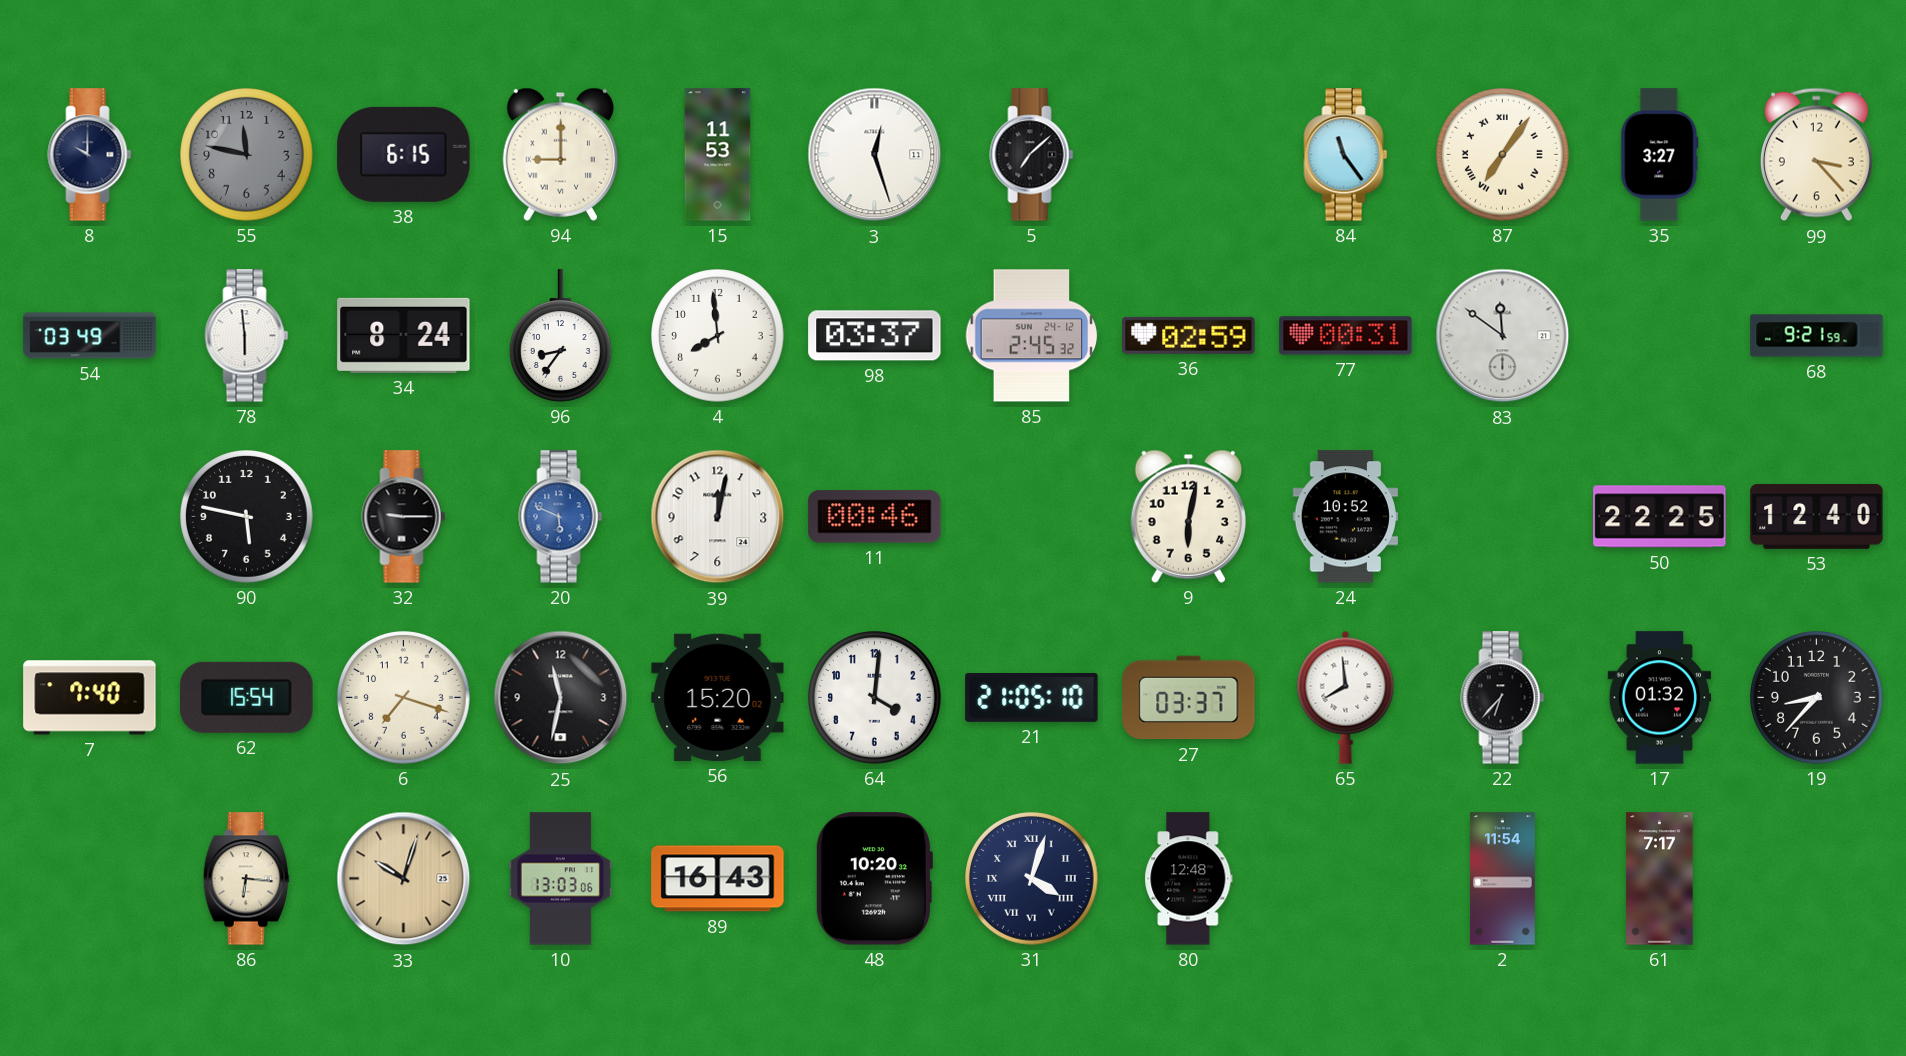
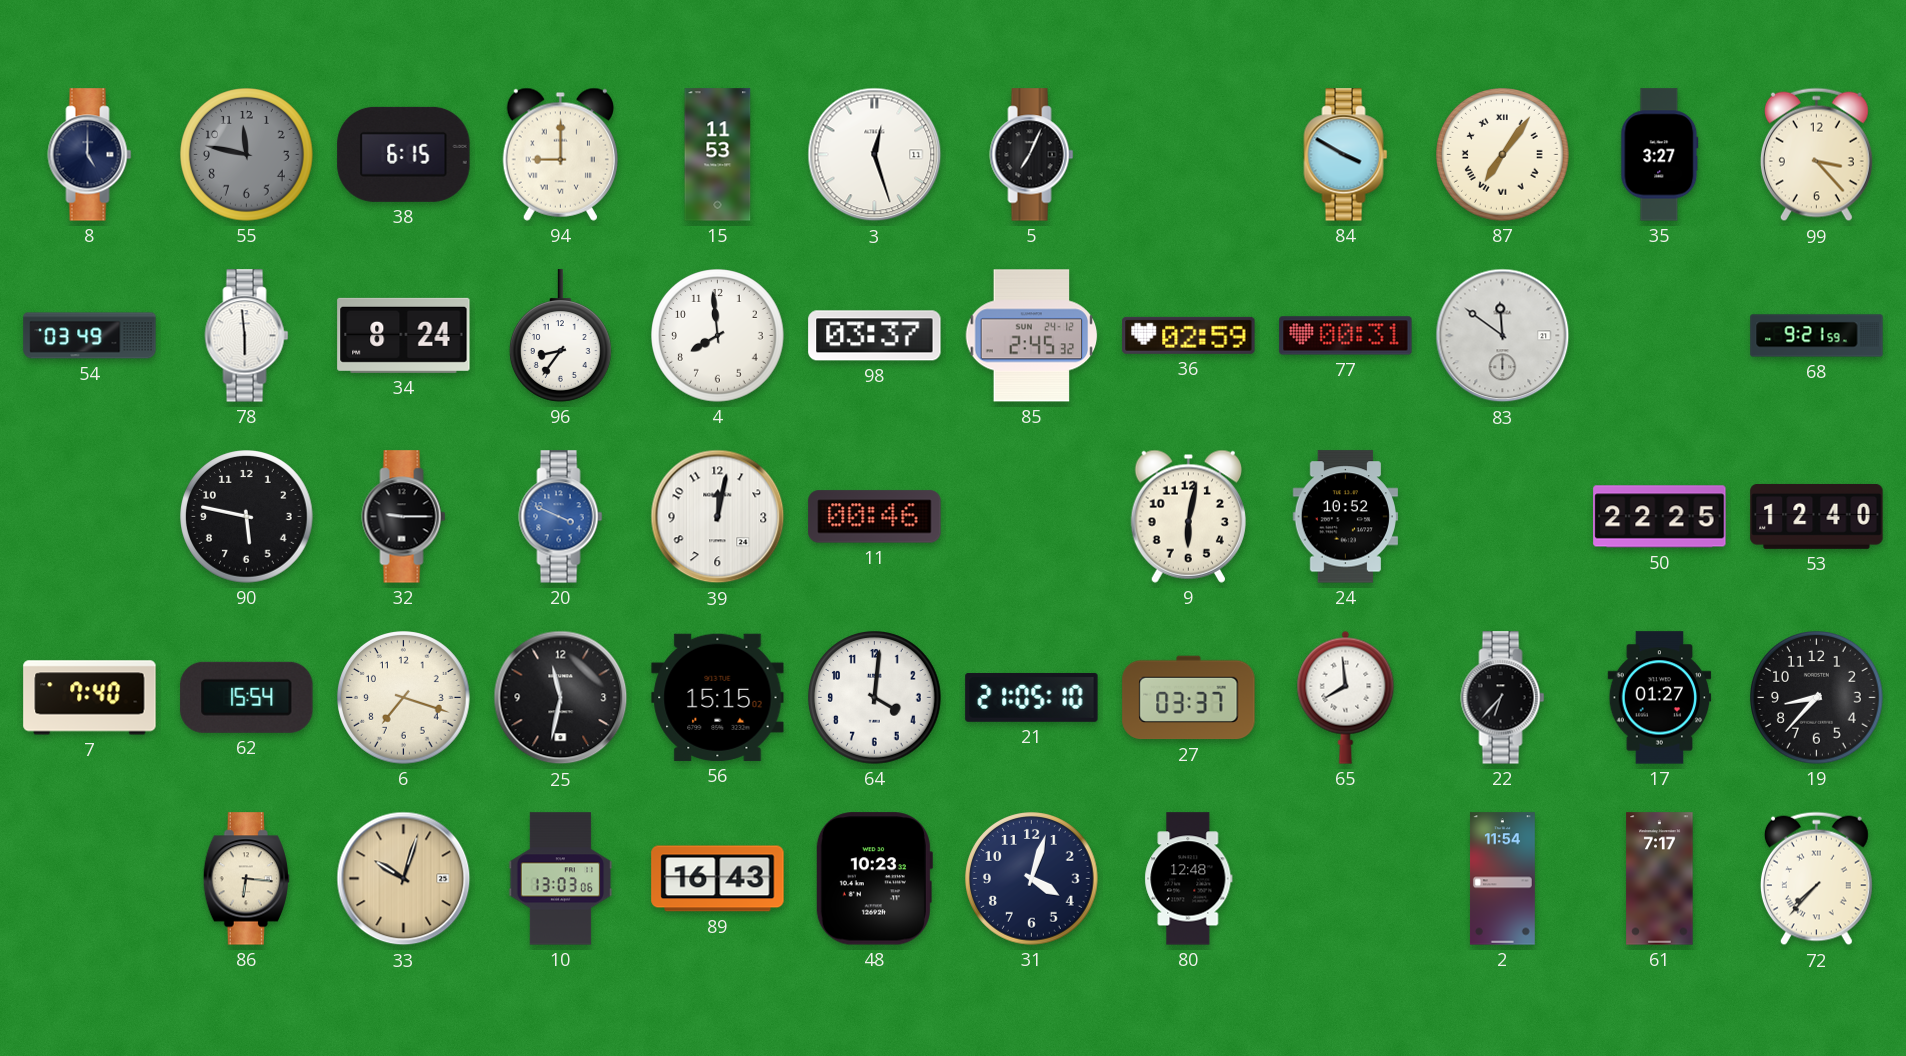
8: 10:00 -> 5:00
5: 7:08 -> 7:04
84: 11:24 -> 3:50
20: 5:49 -> 3:49
56: 15:20 -> 15:15
17: 01:32 -> 01:27
48: 10:20 -> 10:23
31 numerals: Roman -> Arabic
72: none -> 7:37
